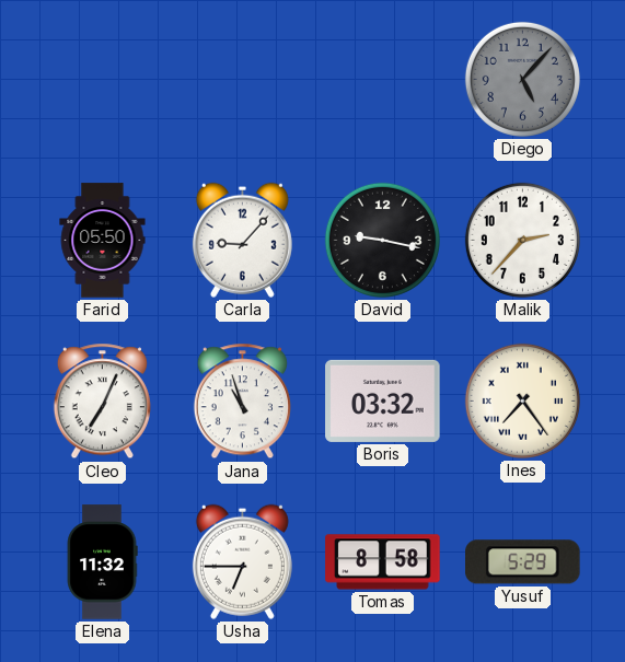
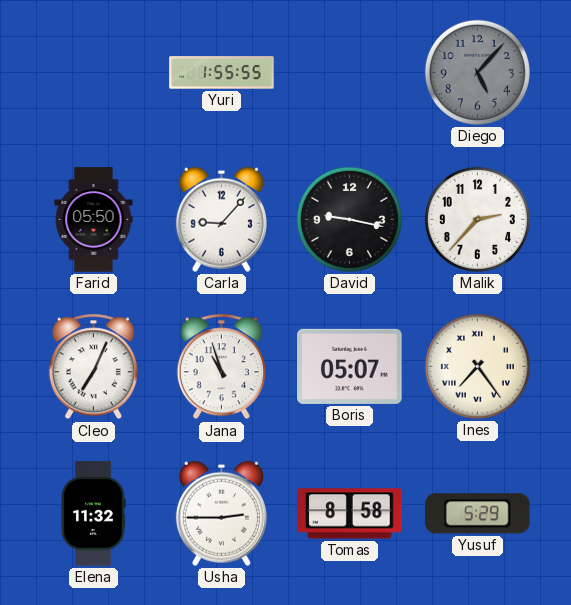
Yuri: none -> 1:55
Boris: 03:32 -> 05:07
Usha: 6:45 -> 2:45
